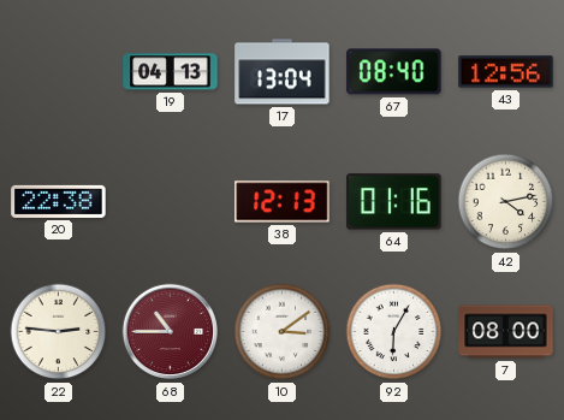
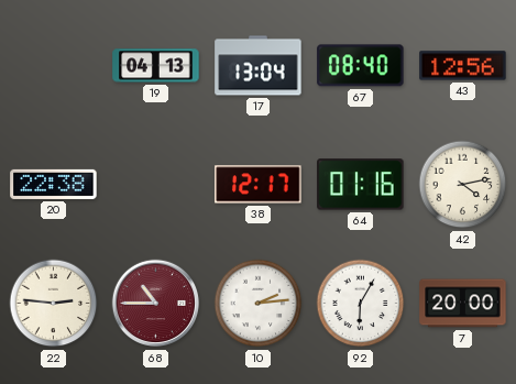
38: 12:13 -> 12:17
10: 3:09 -> 2:14
7: 08:00 -> 20:00
